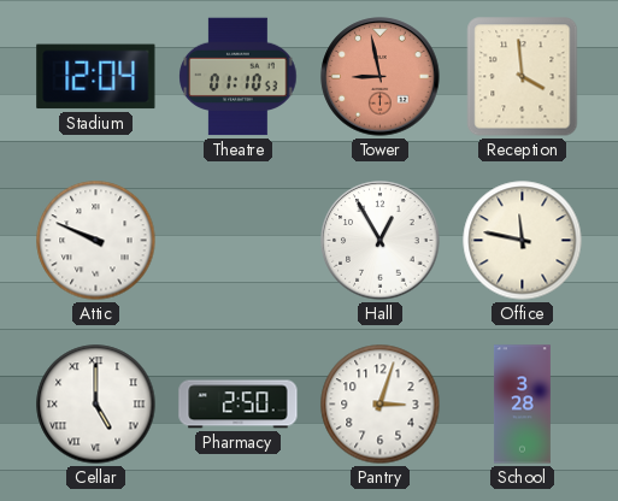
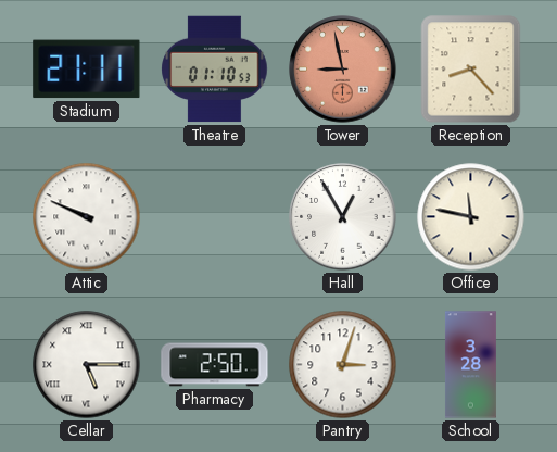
Stadium: 12:04 -> 21:11
Reception: 3:59 -> 8:23
Cellar: 5:00 -> 5:15
